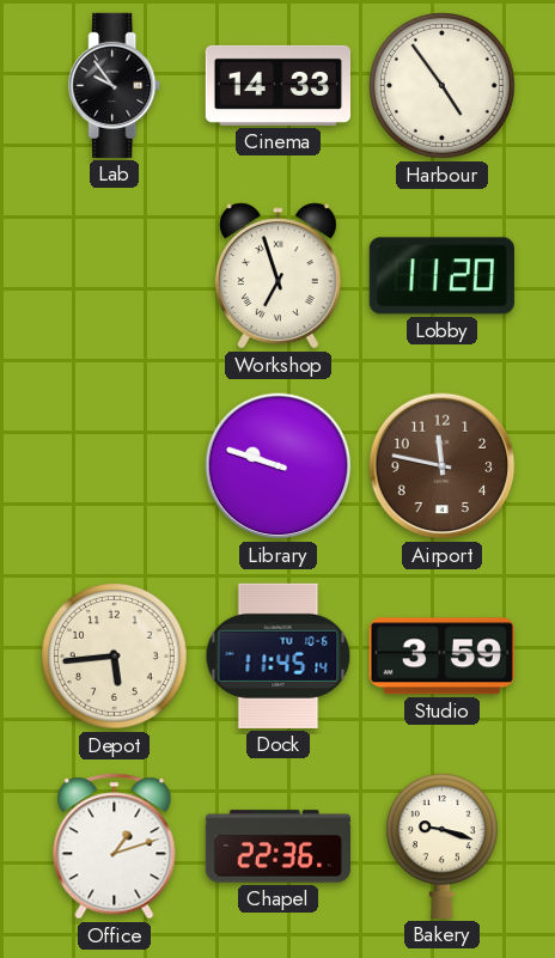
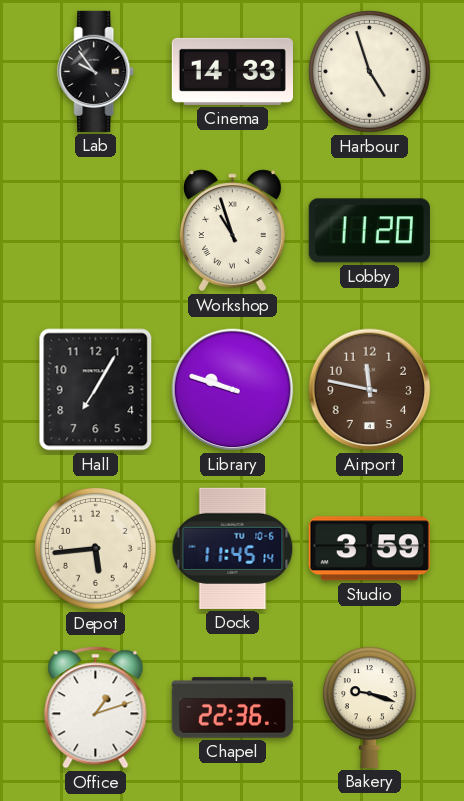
Harbour: 4:54 -> 4:57
Workshop: 6:57 -> 10:57
Hall: none -> 7:05
